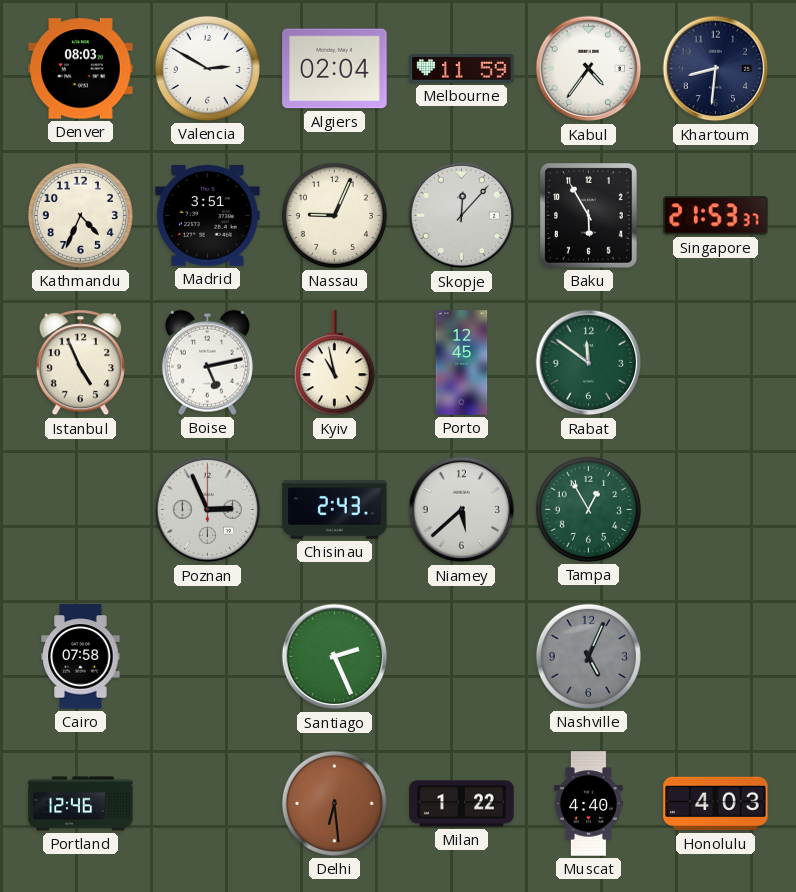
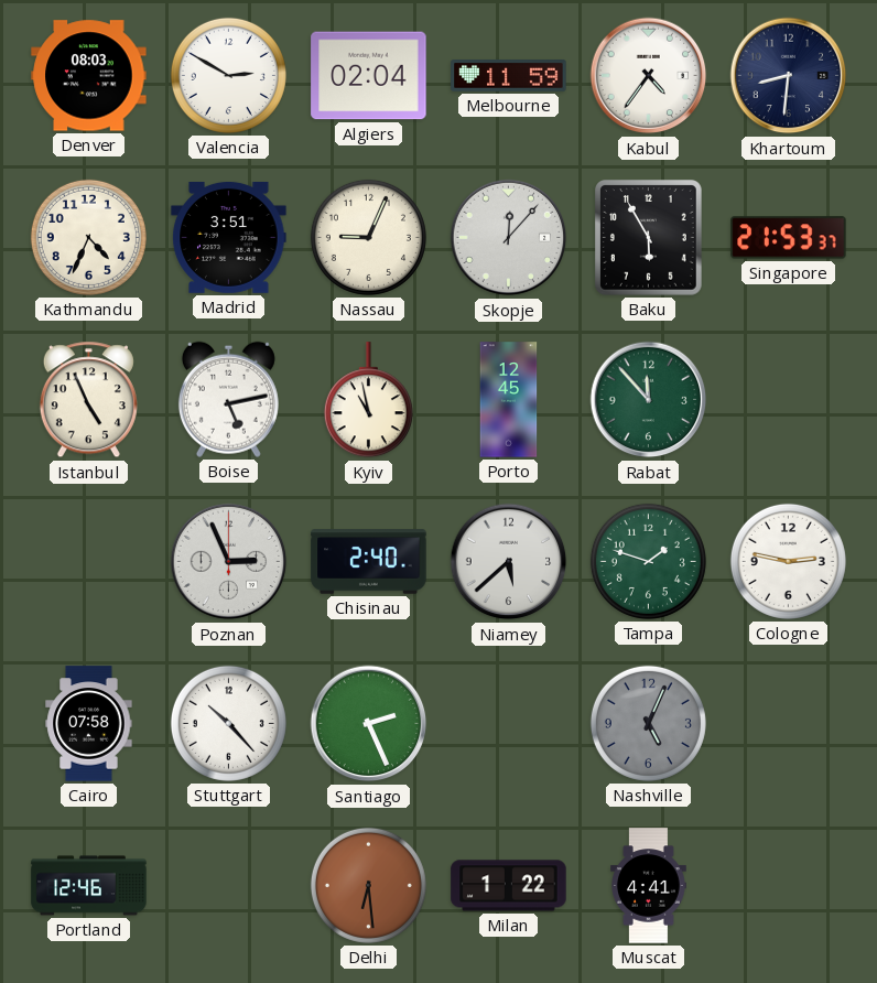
Rabat: 11:51 -> 11:53
Chisinau: 2:43 -> 2:40
Tampa: 12:55 -> 1:48
Cologne: none -> 2:47
Stuttgart: none -> 10:23
Muscat: 4:40 -> 4:41
Honolulu: 4:03 -> none
